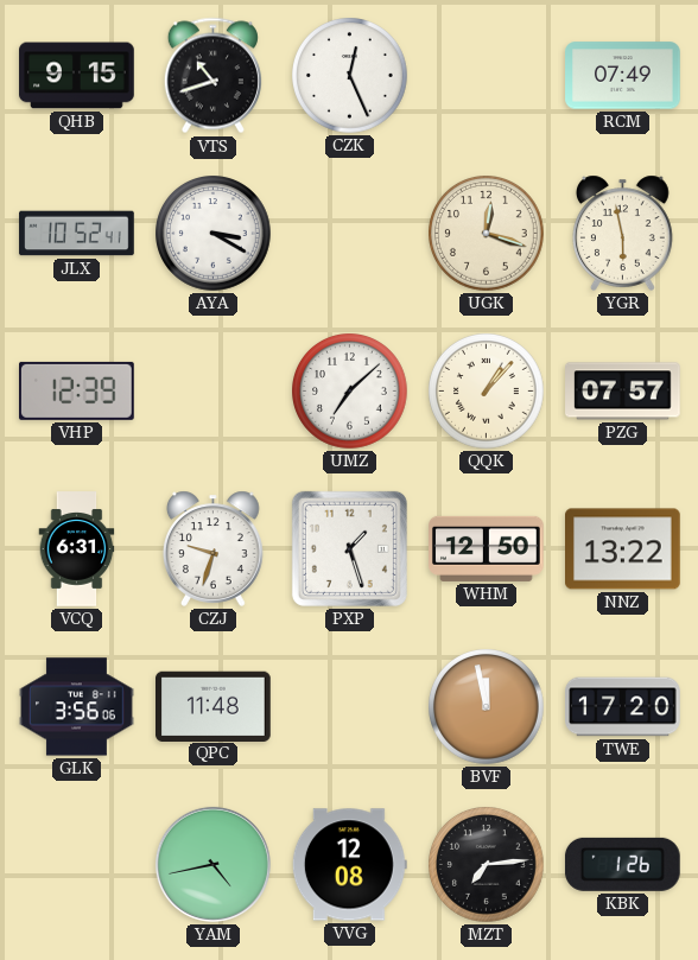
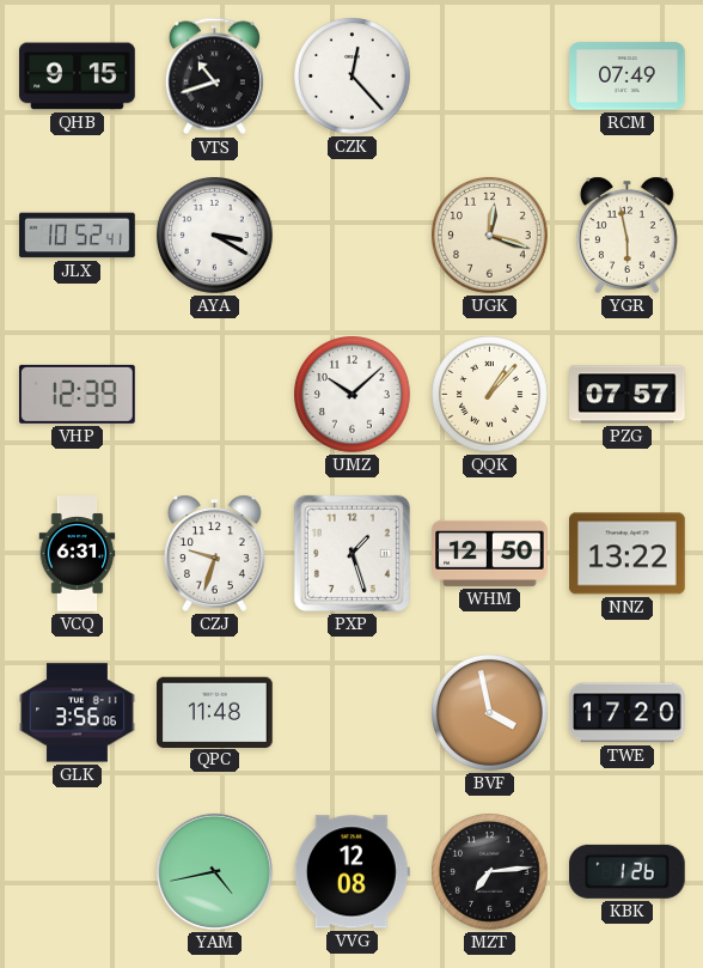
CZK: 12:26 -> 12:23
UMZ: 7:08 -> 10:08
BVF: 11:58 -> 3:58
